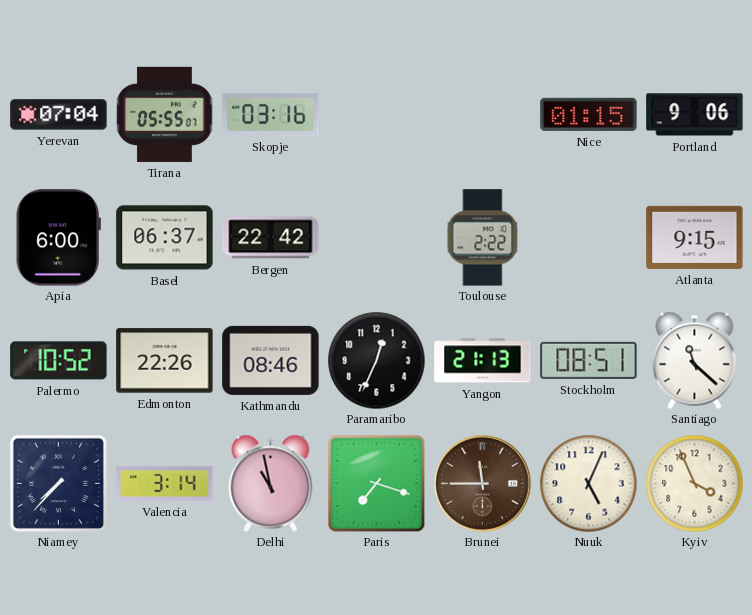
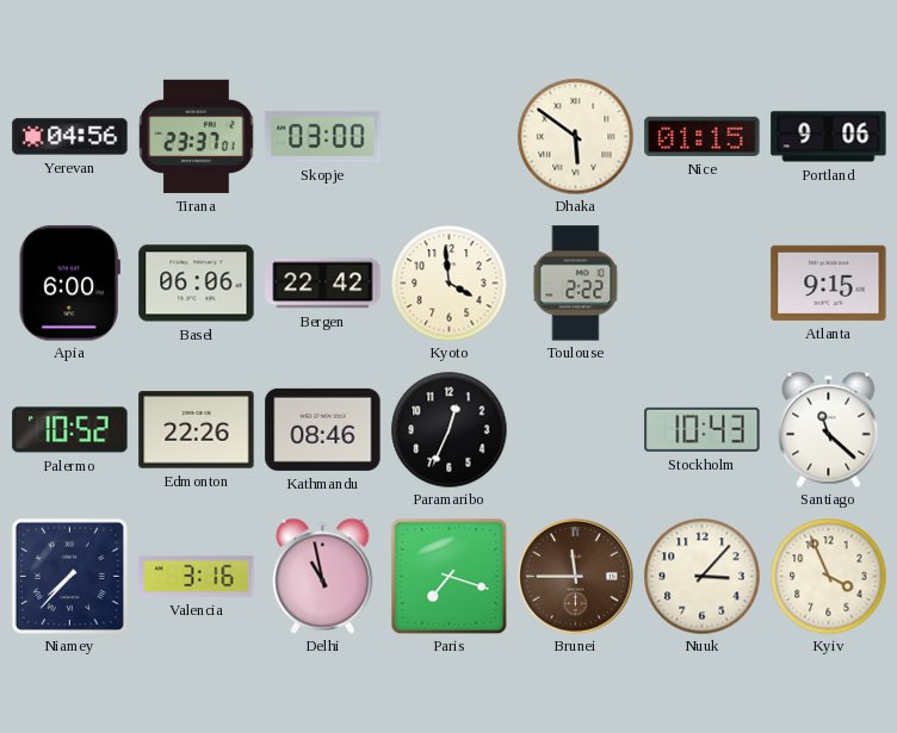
Yerevan: 07:04 -> 04:56
Tirana: 05:55 -> 23:37
Skopje: 03:16 -> 03:00
Dhaka: none -> 5:51
Basel: 06:37 -> 06:06
Kyoto: none -> 3:59
Yangon: 21:13 -> none
Stockholm: 08:51 -> 10:43
Valencia: 3:14 -> 3:16
Nuuk: 5:04 -> 3:07
